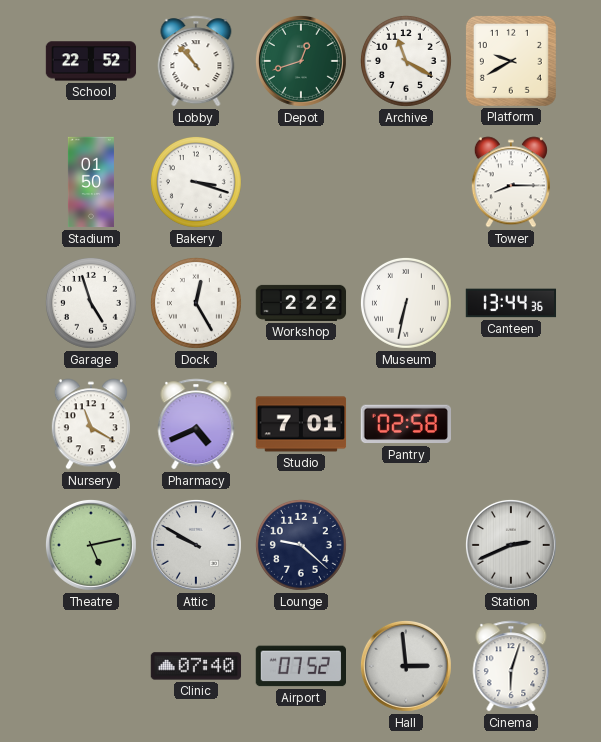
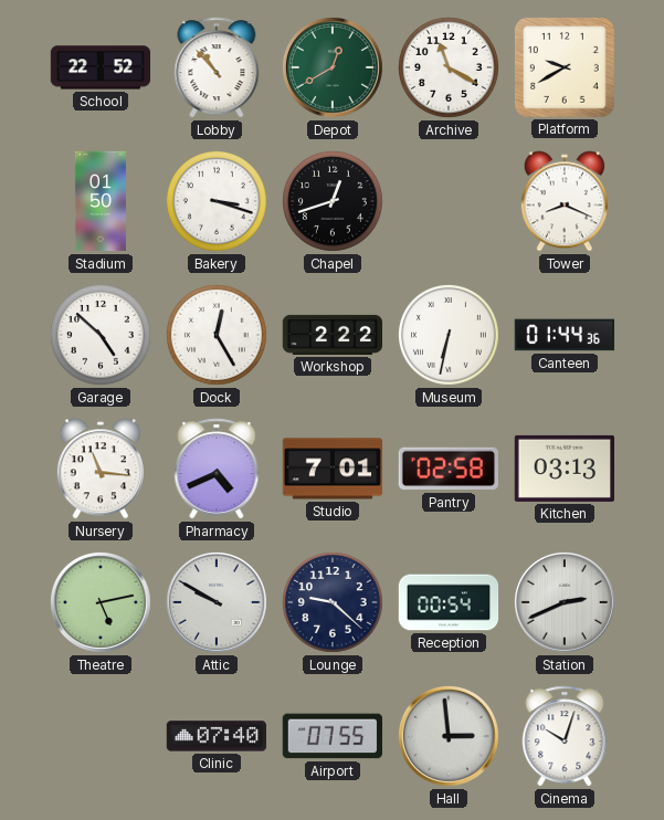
Depot: 12:42 -> 12:40
Chapel: none -> 12:42
Tower: 8:15 -> 8:19
Garage: 4:57 -> 4:52
Canteen: 13:44 -> 01:44
Nursery: 11:20 -> 11:16
Kitchen: none -> 03:13
Reception: none -> 00:54
Airport: 07:52 -> 07:55
Cinema: 6:03 -> 10:03
